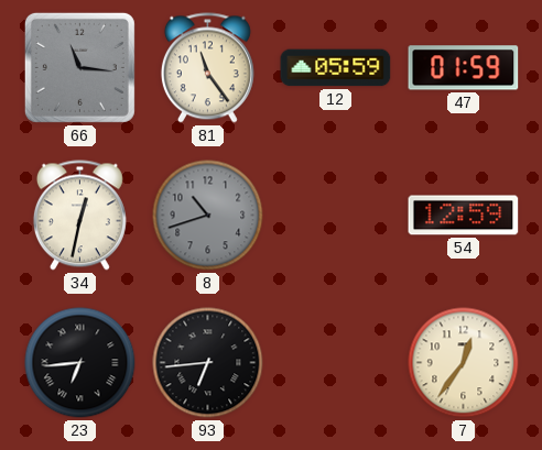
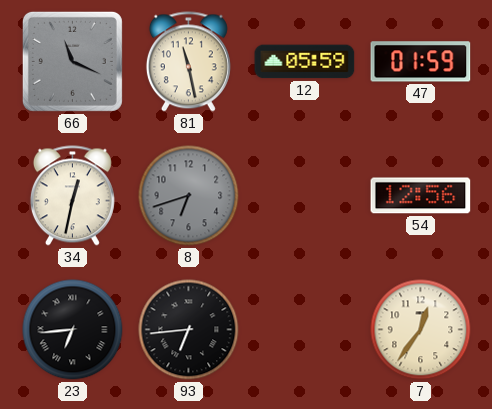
66: 11:16 -> 11:19
81: 11:24 -> 11:28
8: 10:42 -> 6:42
54: 12:59 -> 12:56
